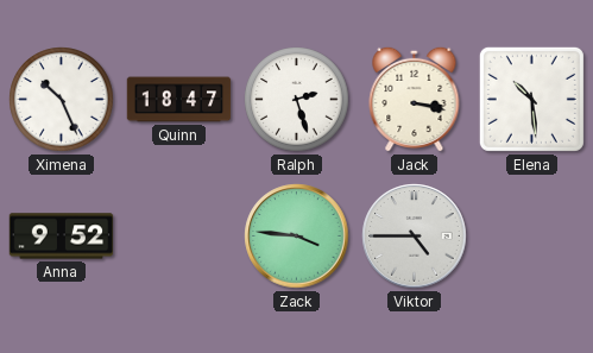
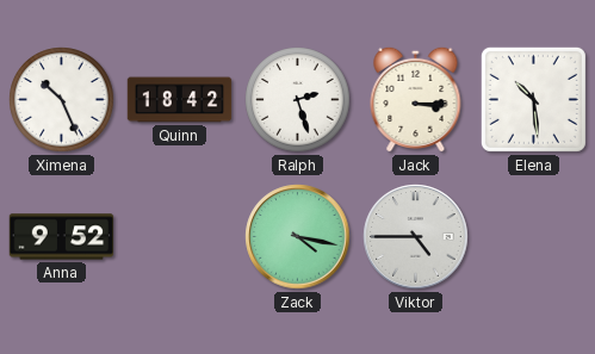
Quinn: 18:47 -> 18:42
Jack: 3:17 -> 3:15
Zack: 3:46 -> 4:17
